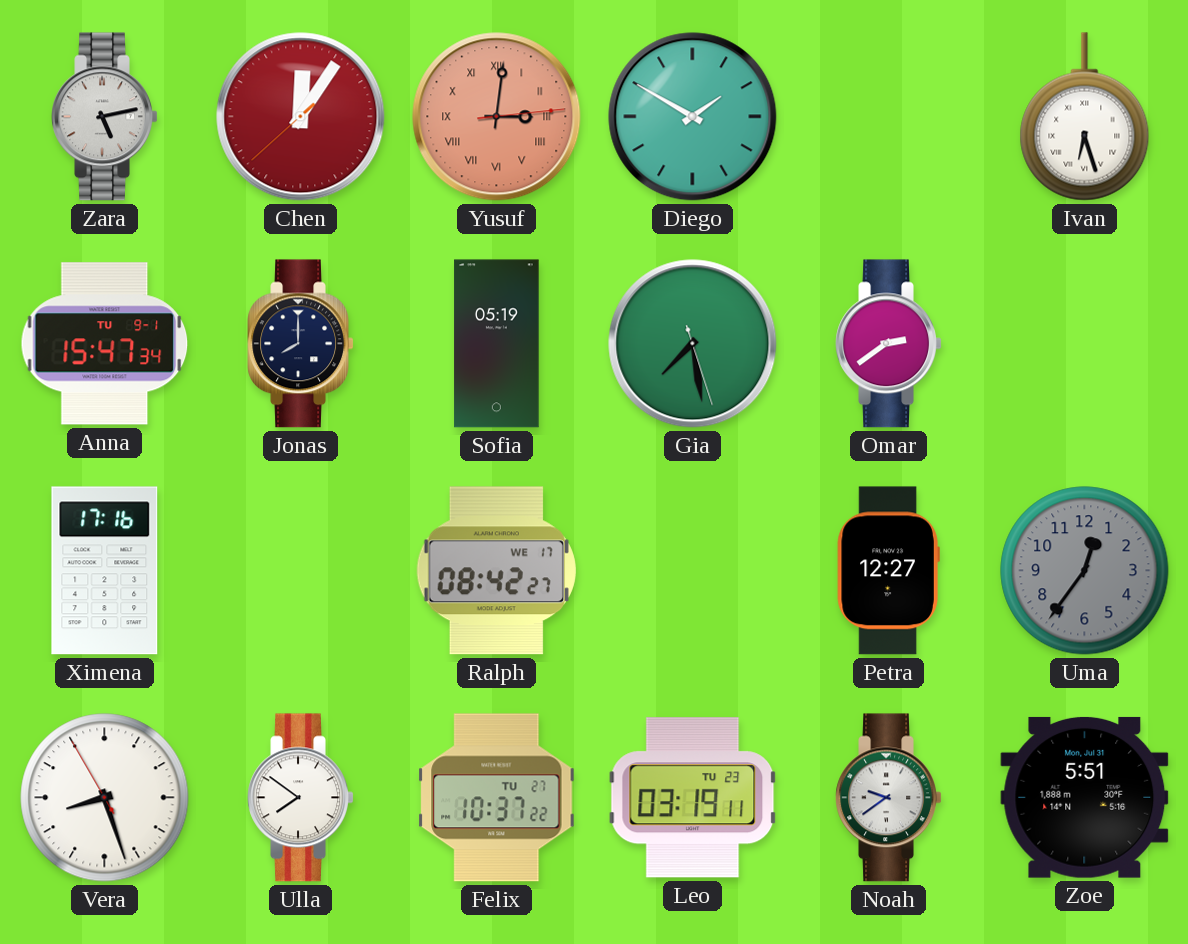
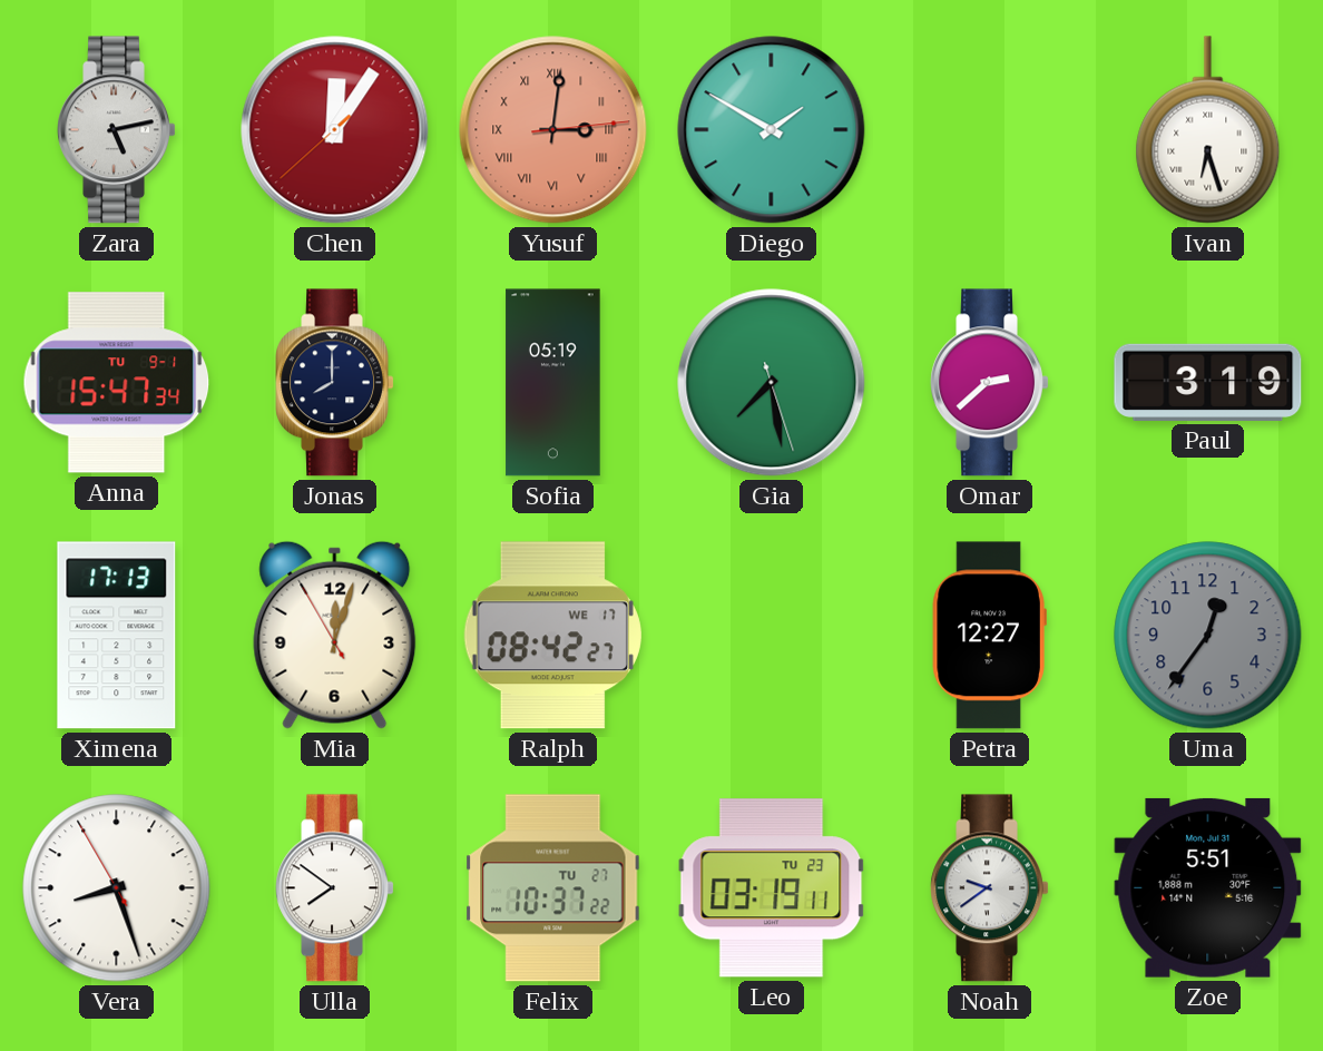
Omar: 2:39 -> 2:38
Paul: none -> 3:19
Ximena: 17:16 -> 17:13
Mia: none -> 12:02
